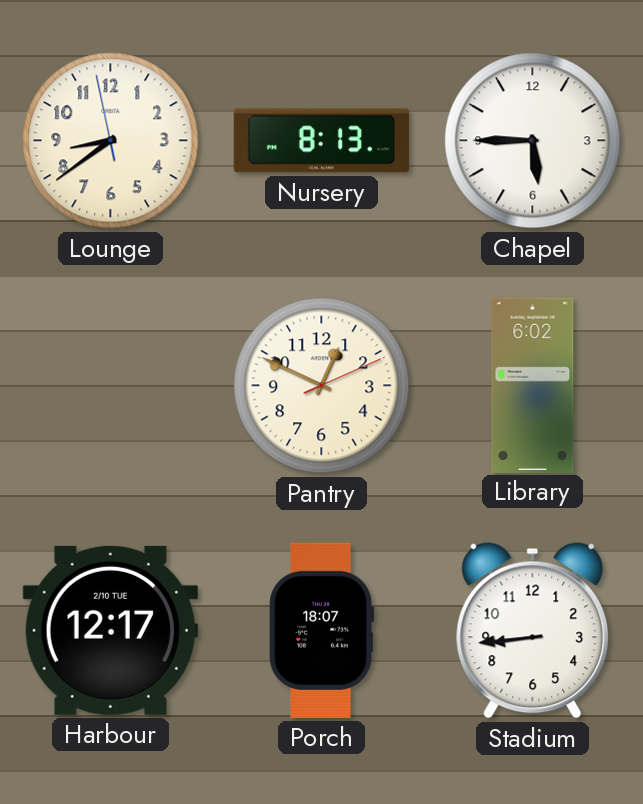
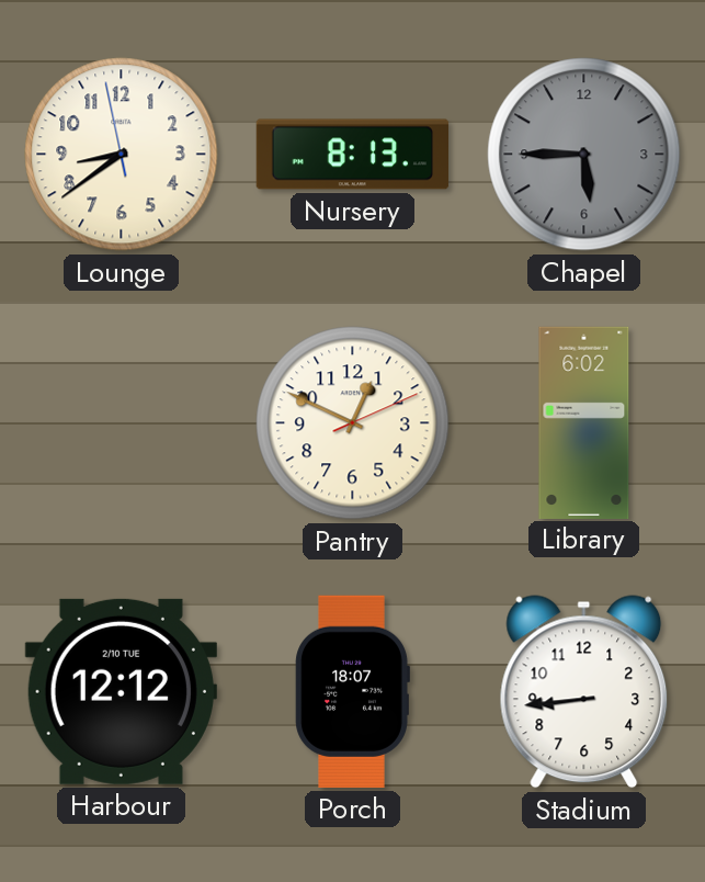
Chapel dial: white -> grey
Harbour: 12:17 -> 12:12
